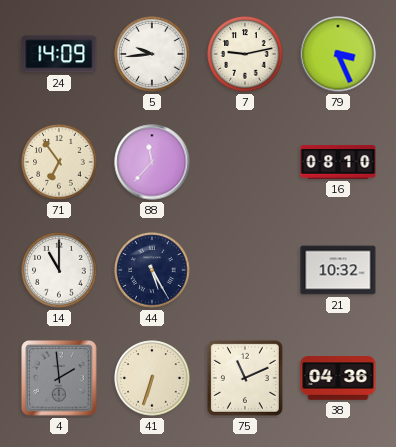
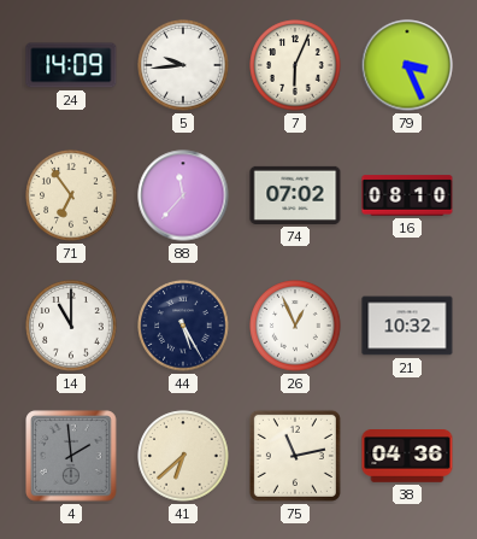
7: 9:13 -> 6:04
74: none -> 07:02
26: none -> 12:56
41: 6:33 -> 6:38
75: 11:11 -> 11:13
